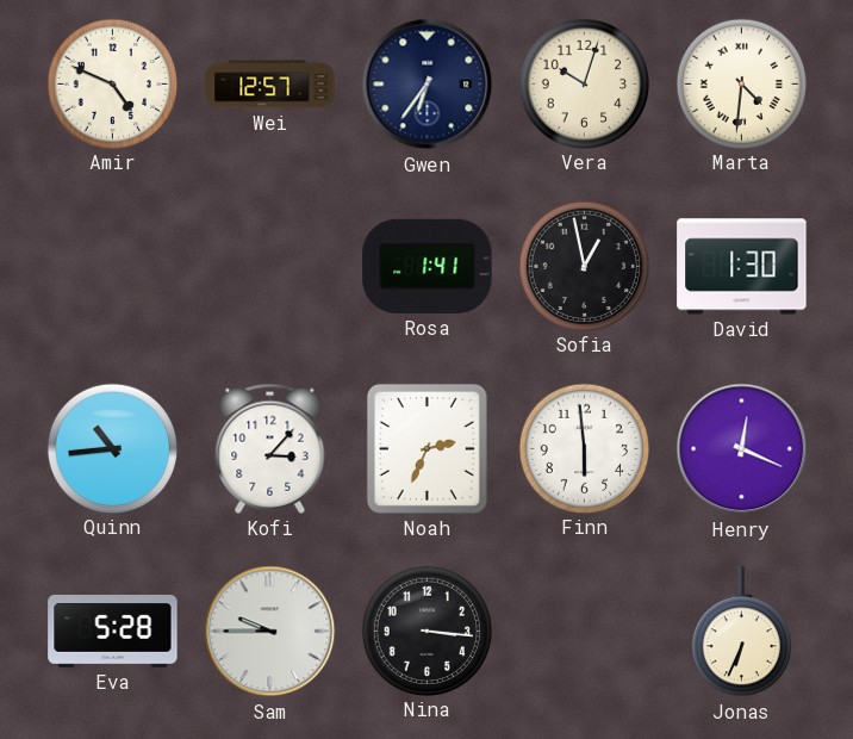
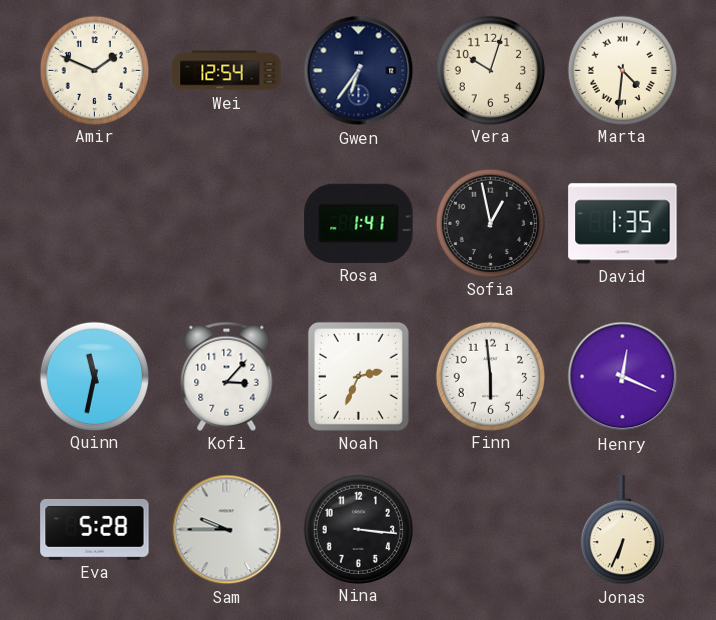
Amir: 4:49 -> 1:49
Wei: 12:57 -> 12:54
David: 1:30 -> 1:35
Quinn: 10:44 -> 11:32
